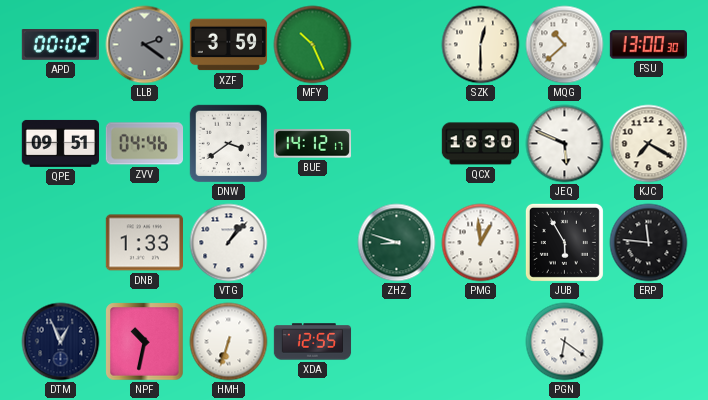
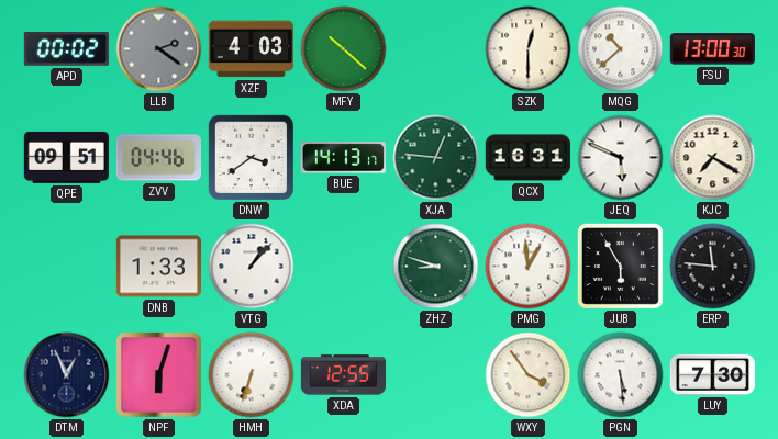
XZF: 3:59 -> 4:03
MFY: 10:26 -> 10:22
BUE: 14:12 -> 14:13
XJA: none -> 12:46
QCX: 16:30 -> 16:31
NPF: 10:32 -> 6:03
WXY: none -> 3:54
PGN: 6:21 -> 5:29
LUY: none -> 7:30
